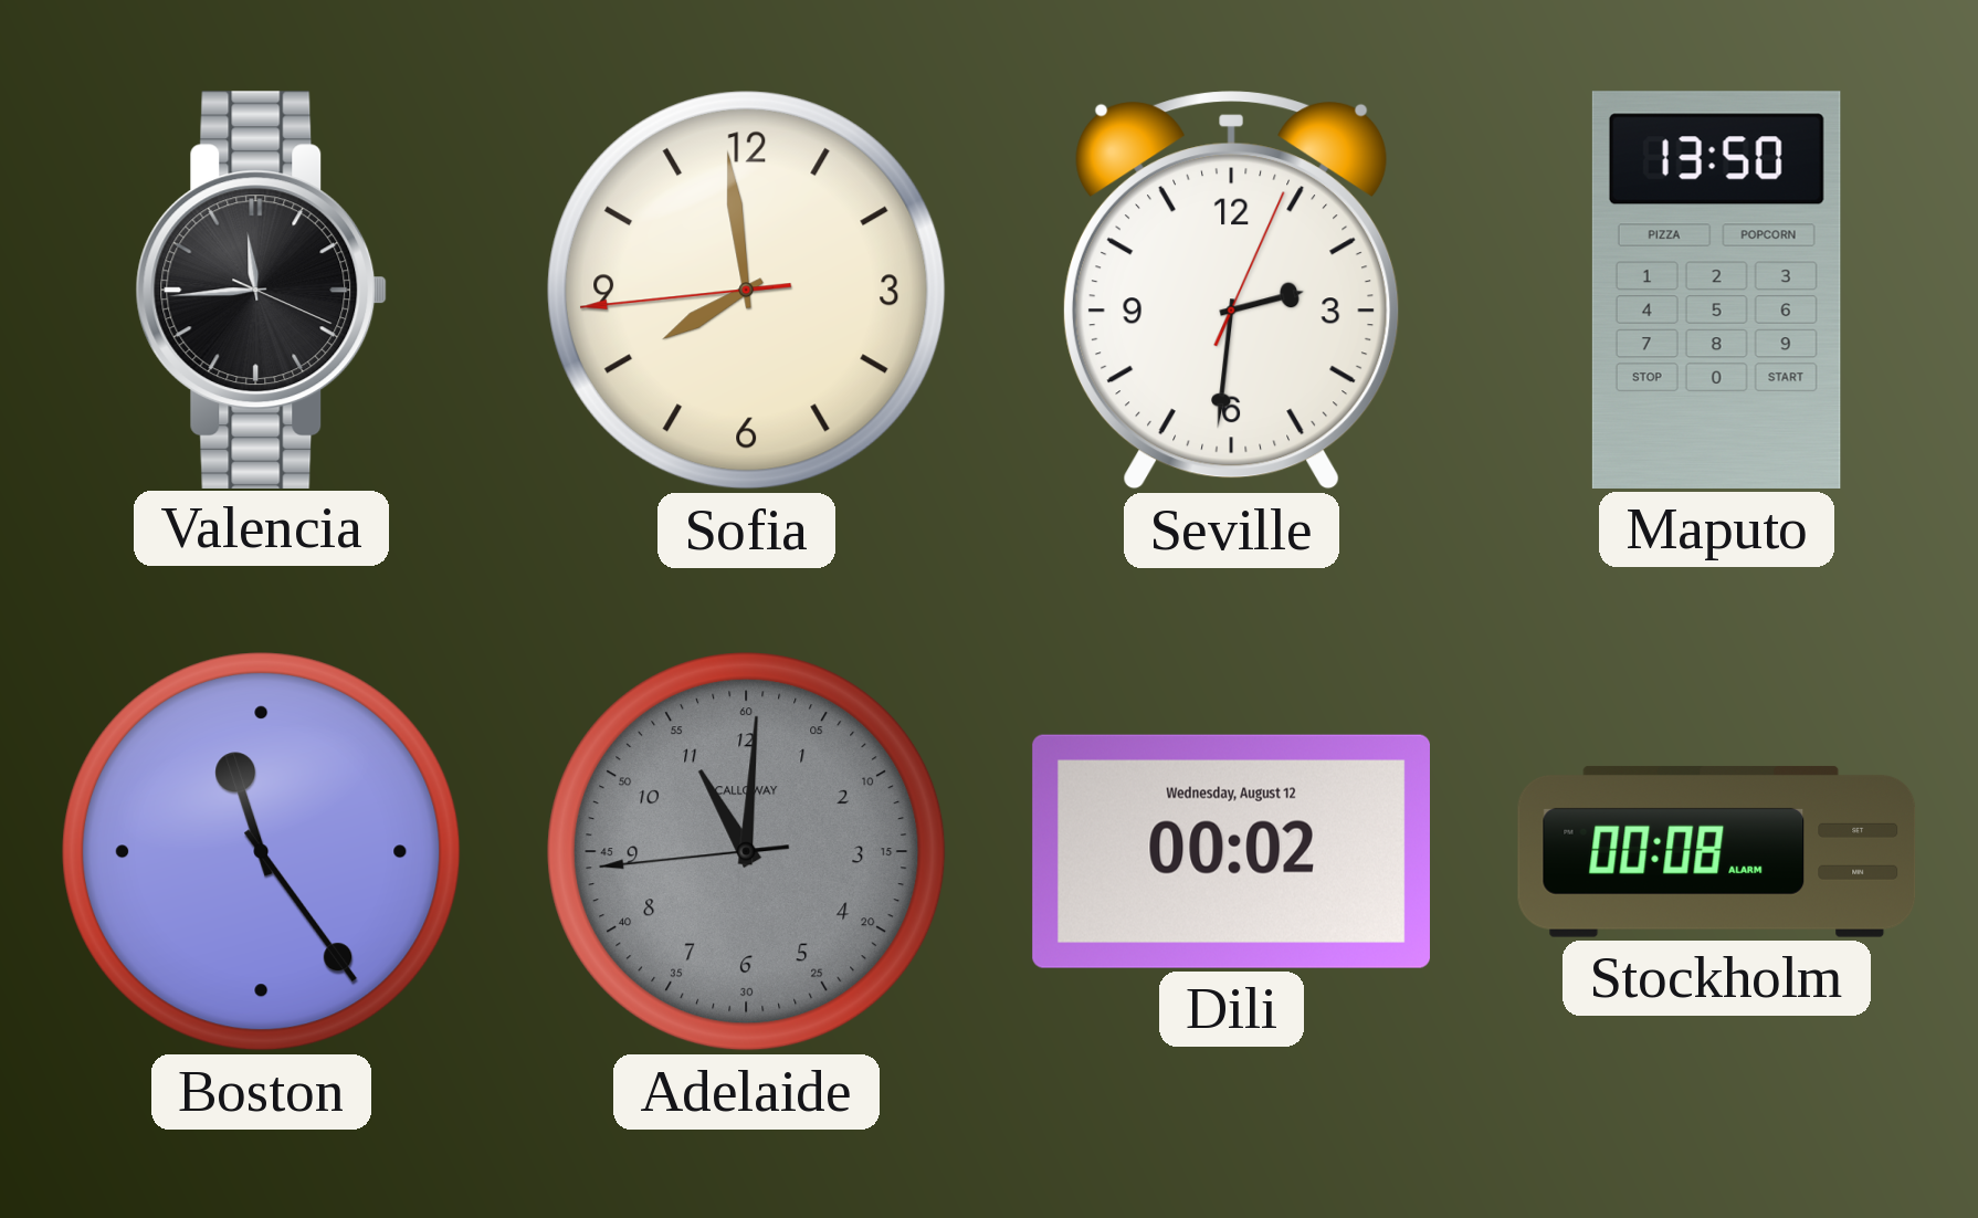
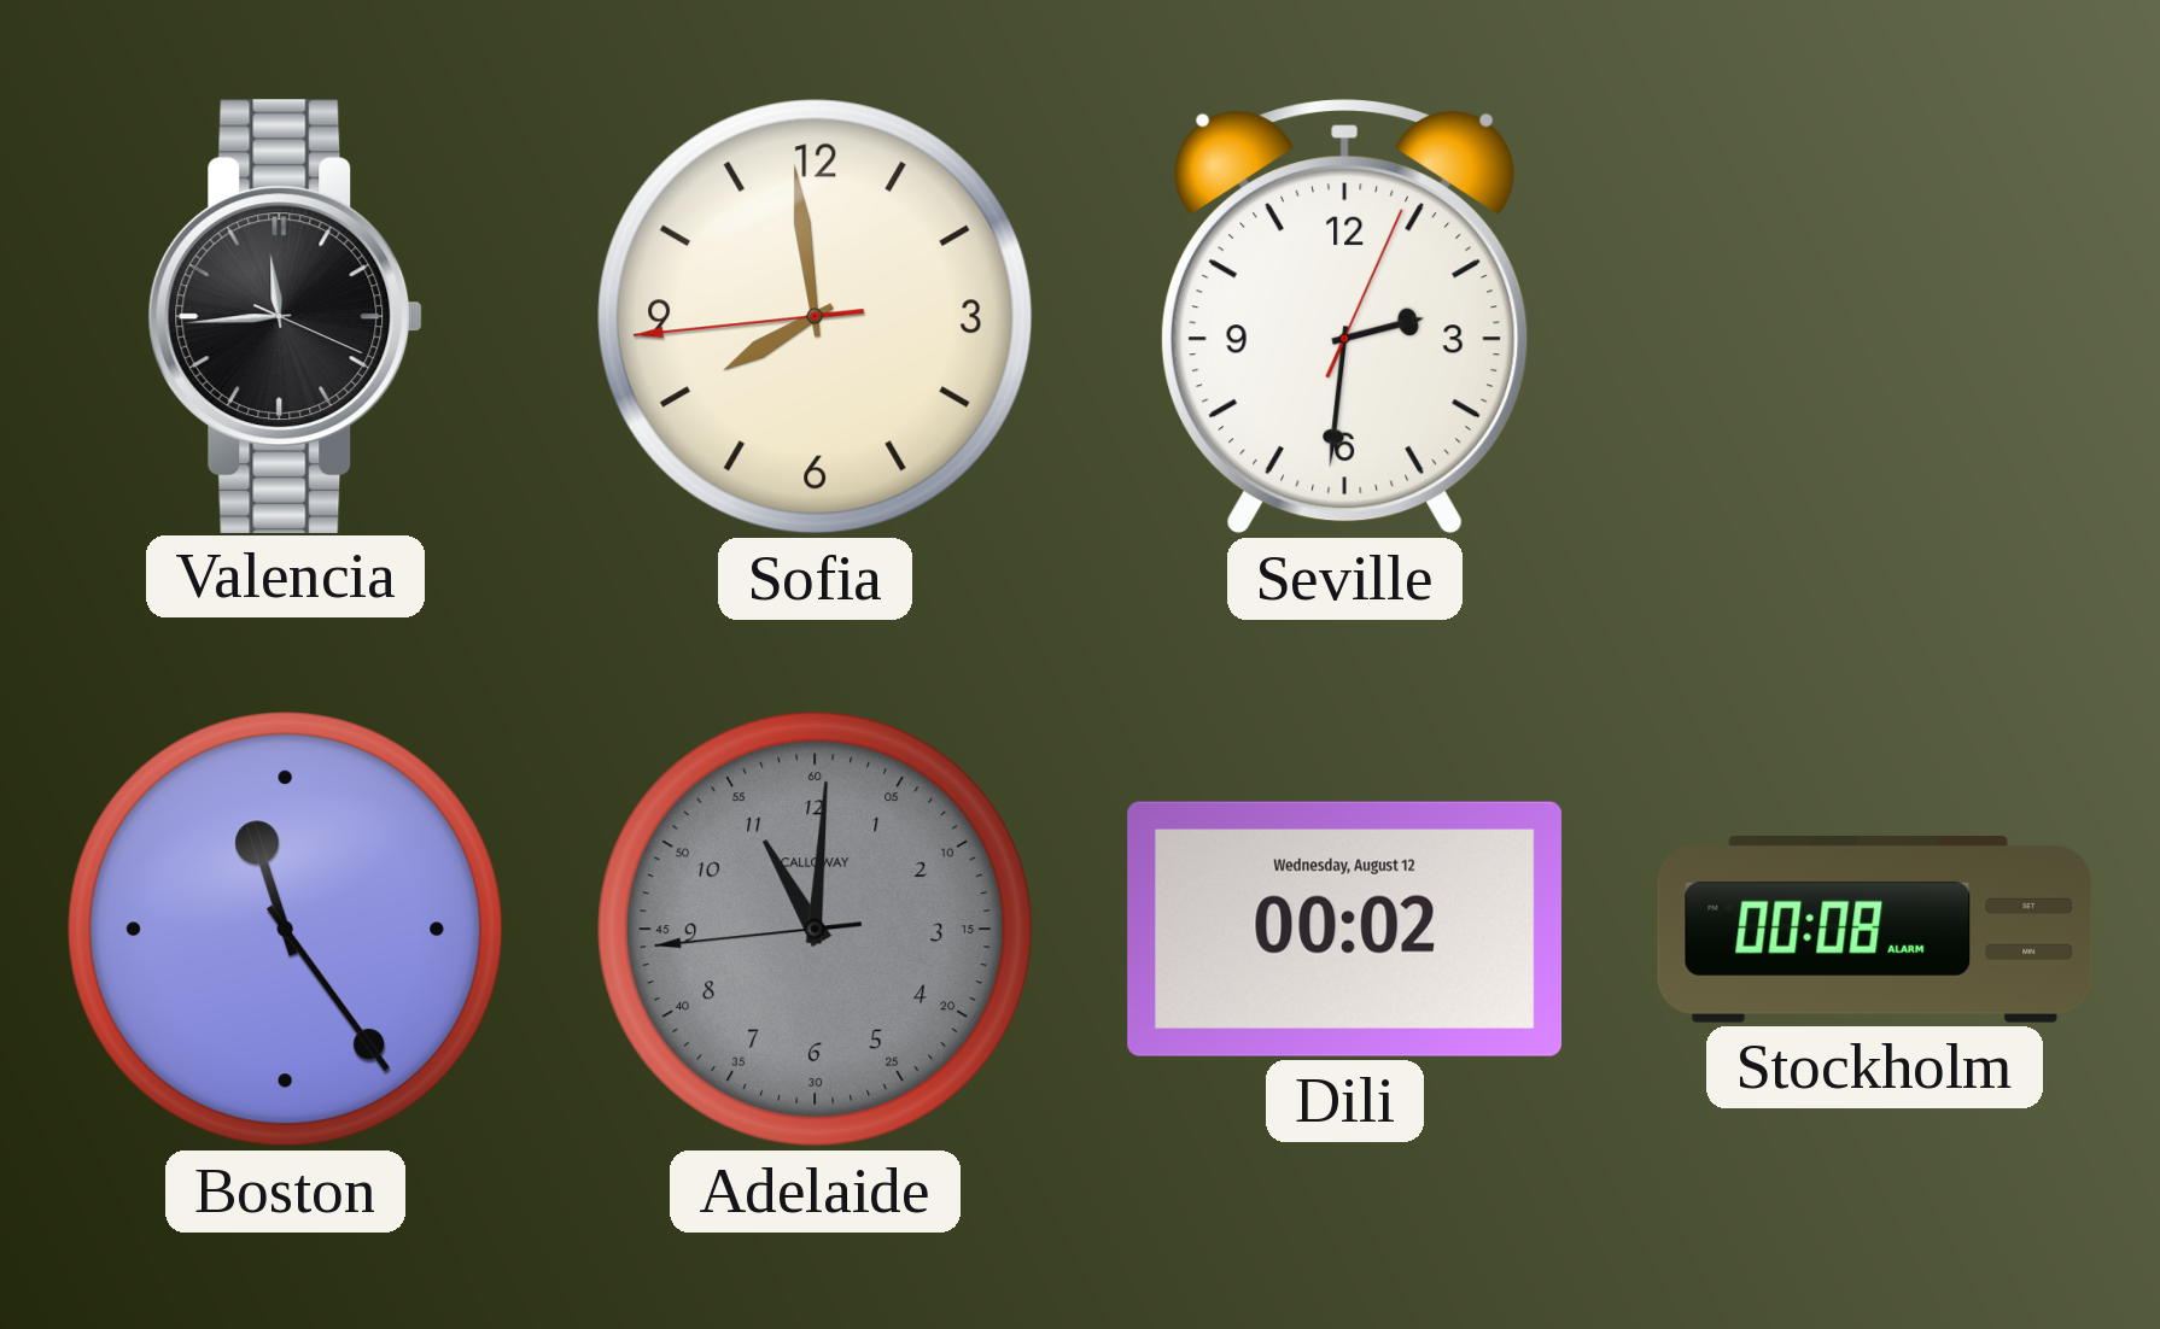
Maputo: 13:50 -> none
